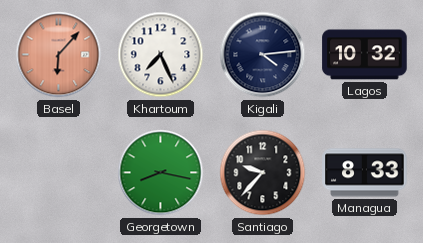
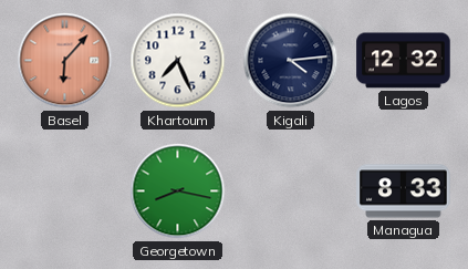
Lagos: 10:32 -> 12:32
Santiago: 9:37 -> none
